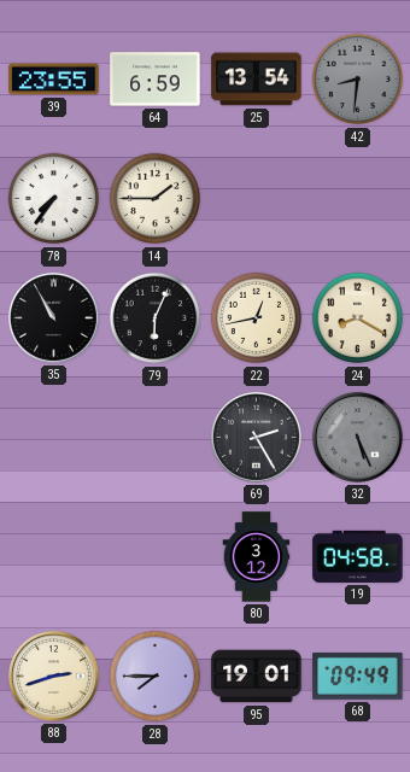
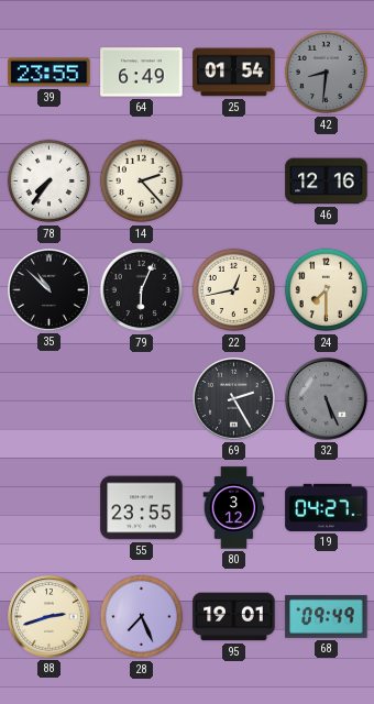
64: 6:59 -> 6:49
25: 13:54 -> 01:54
14: 1:45 -> 2:23
46: none -> 12:16
35: 10:55 -> 10:52
24: 8:20 -> 7:30
55: none -> 23:55
19: 04:58 -> 04:27
28: 7:45 -> 7:26
